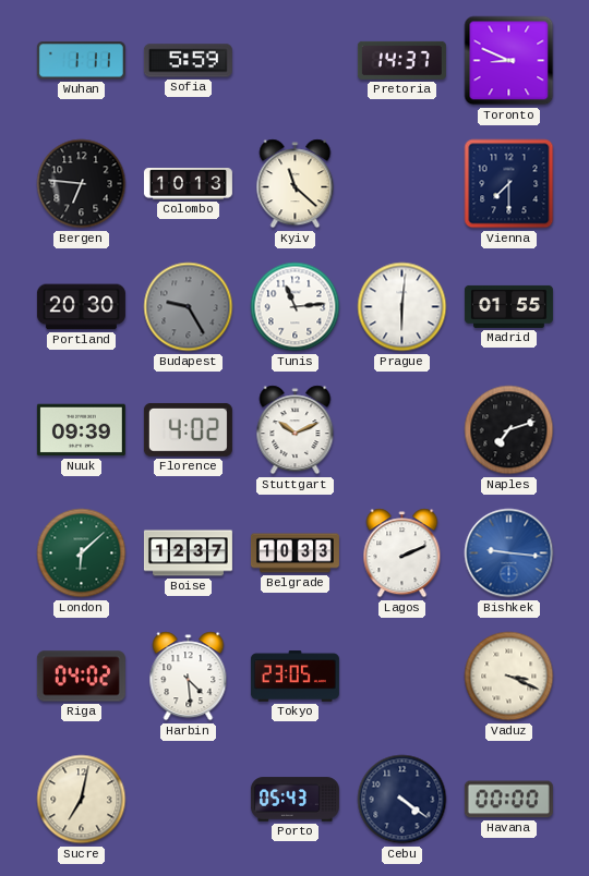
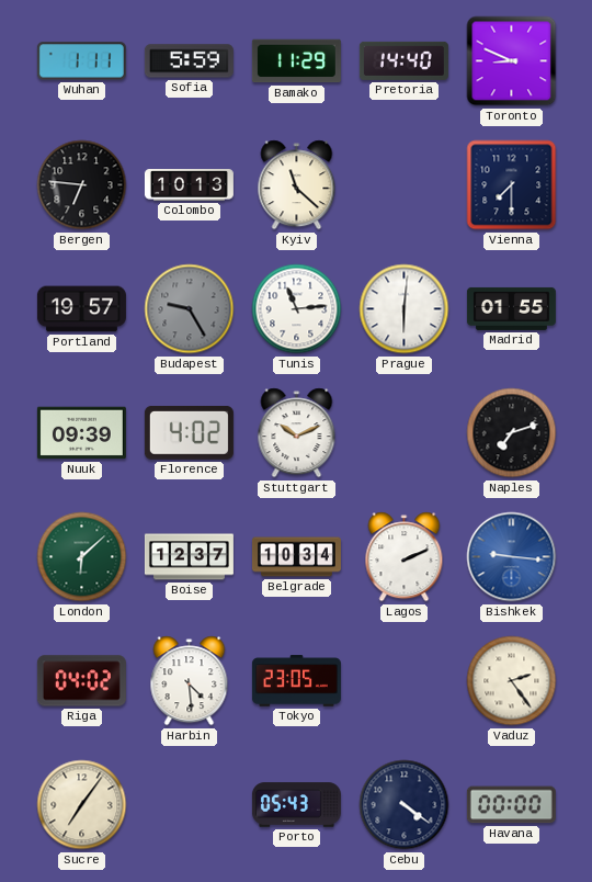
Bamako: none -> 11:29
Pretoria: 14:37 -> 14:40
Portland: 20:30 -> 19:57
Belgrade: 10:33 -> 10:34
Vaduz: 3:19 -> 2:24
Sucre: 7:02 -> 7:06
